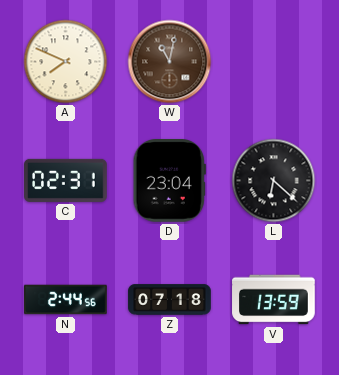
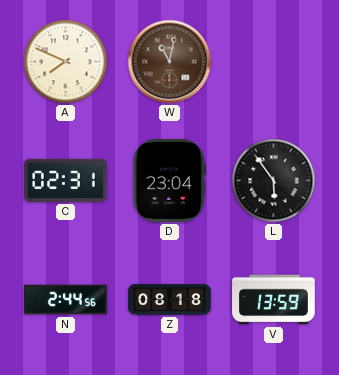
L: 6:22 -> 5:54
Z: 07:18 -> 08:18
